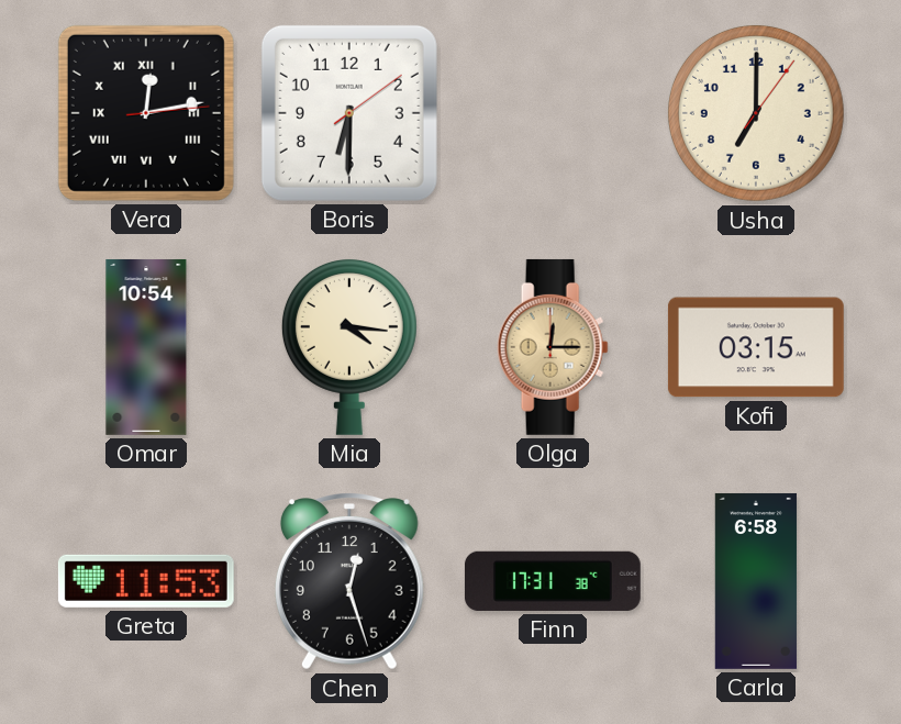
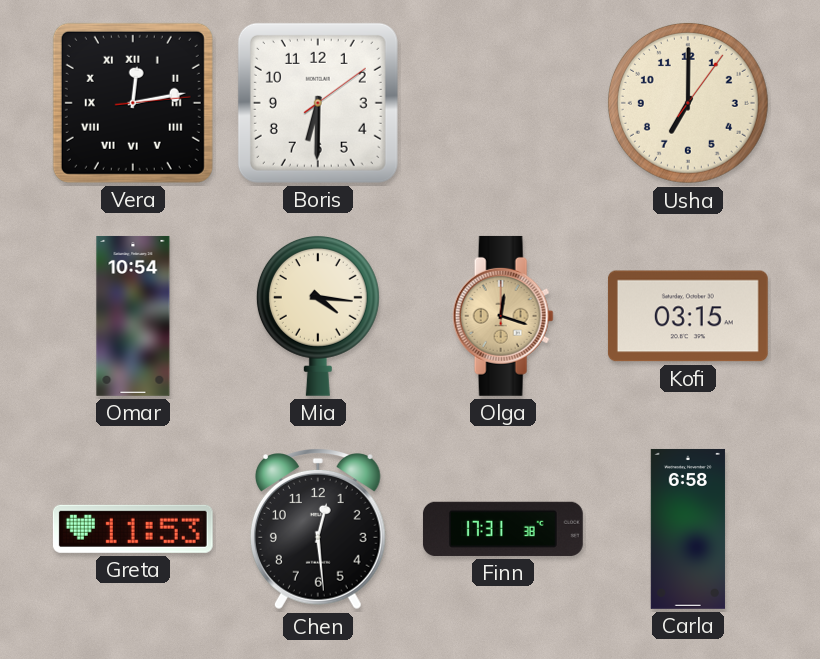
Olga: 12:15 -> 12:18
Chen: 12:27 -> 12:29
